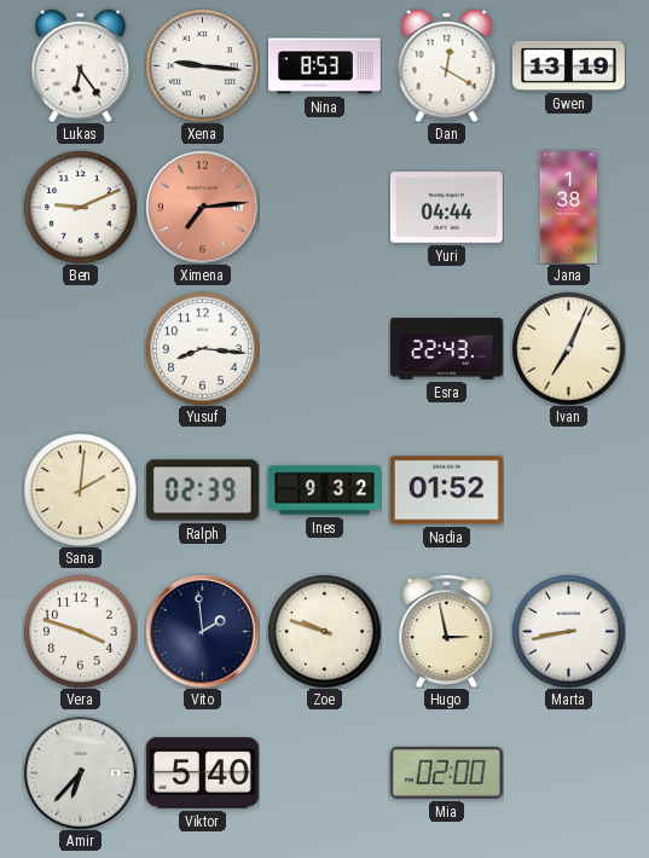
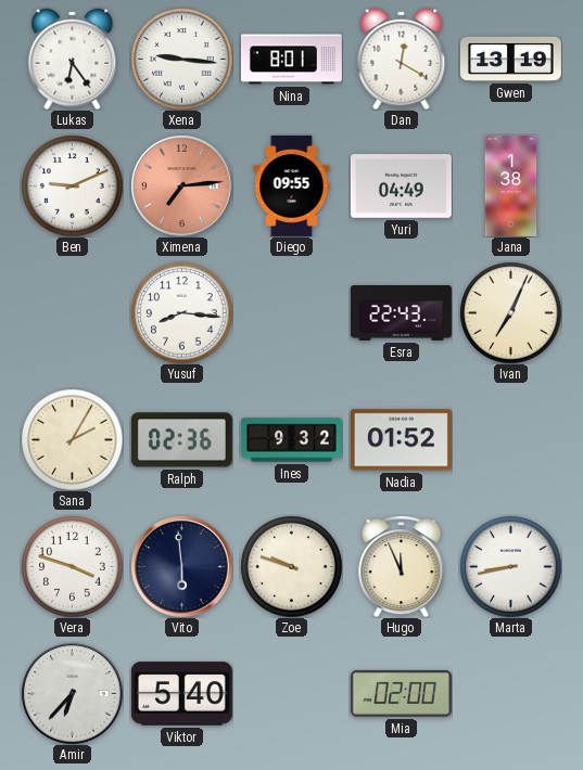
Nina: 8:53 -> 8:01
Diego: none -> 09:55
Yuri: 04:44 -> 04:49
Sana: 2:01 -> 2:05
Ralph: 02:39 -> 02:36
Vito: 1:59 -> 5:59
Hugo: 2:58 -> 11:56
